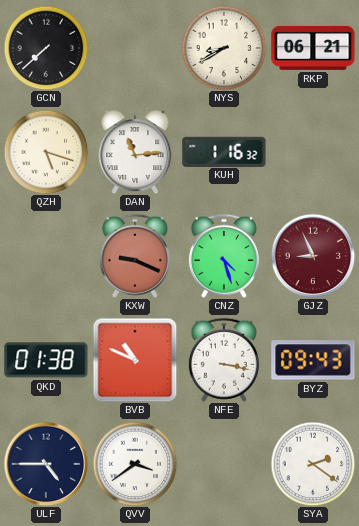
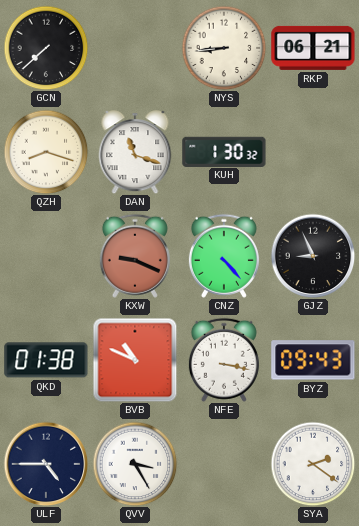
NYS: 8:40 -> 8:44
QZH: 5:18 -> 8:18
DAN: 11:14 -> 11:18
KUH: 1:16 -> 1:30
CNZ: 4:27 -> 4:23
GJZ dial: burgundy -> black
QVV: 3:39 -> 3:25
